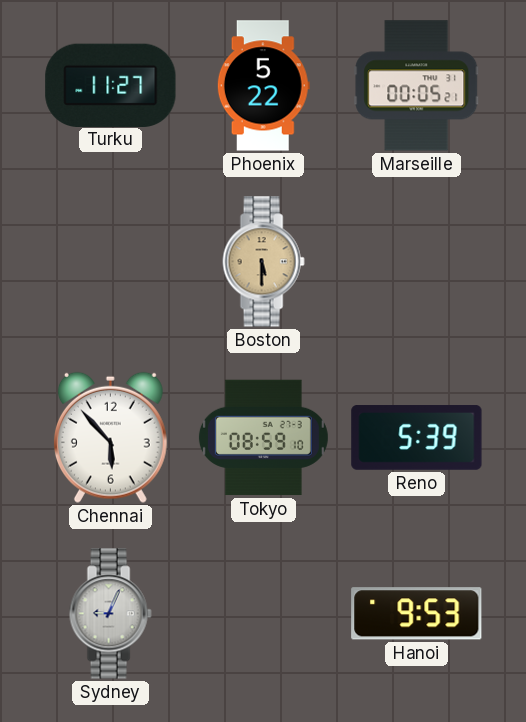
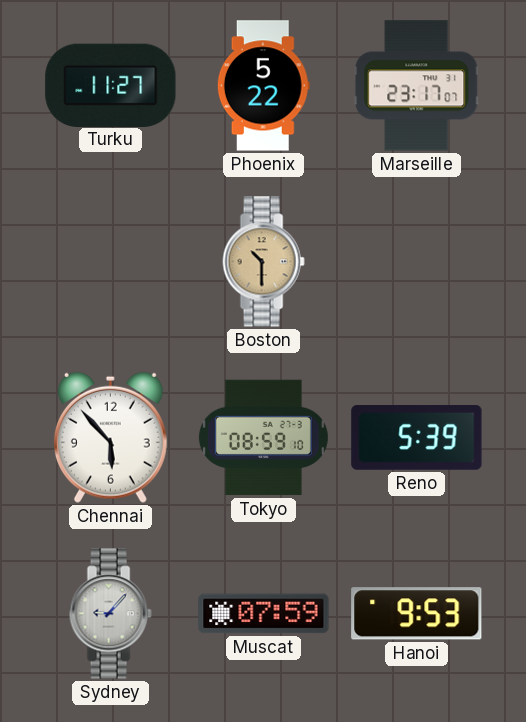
Marseille: 00:05 -> 23:17
Boston: 5:30 -> 10:30
Sydney: 9:04 -> 9:07
Muscat: none -> 07:59
